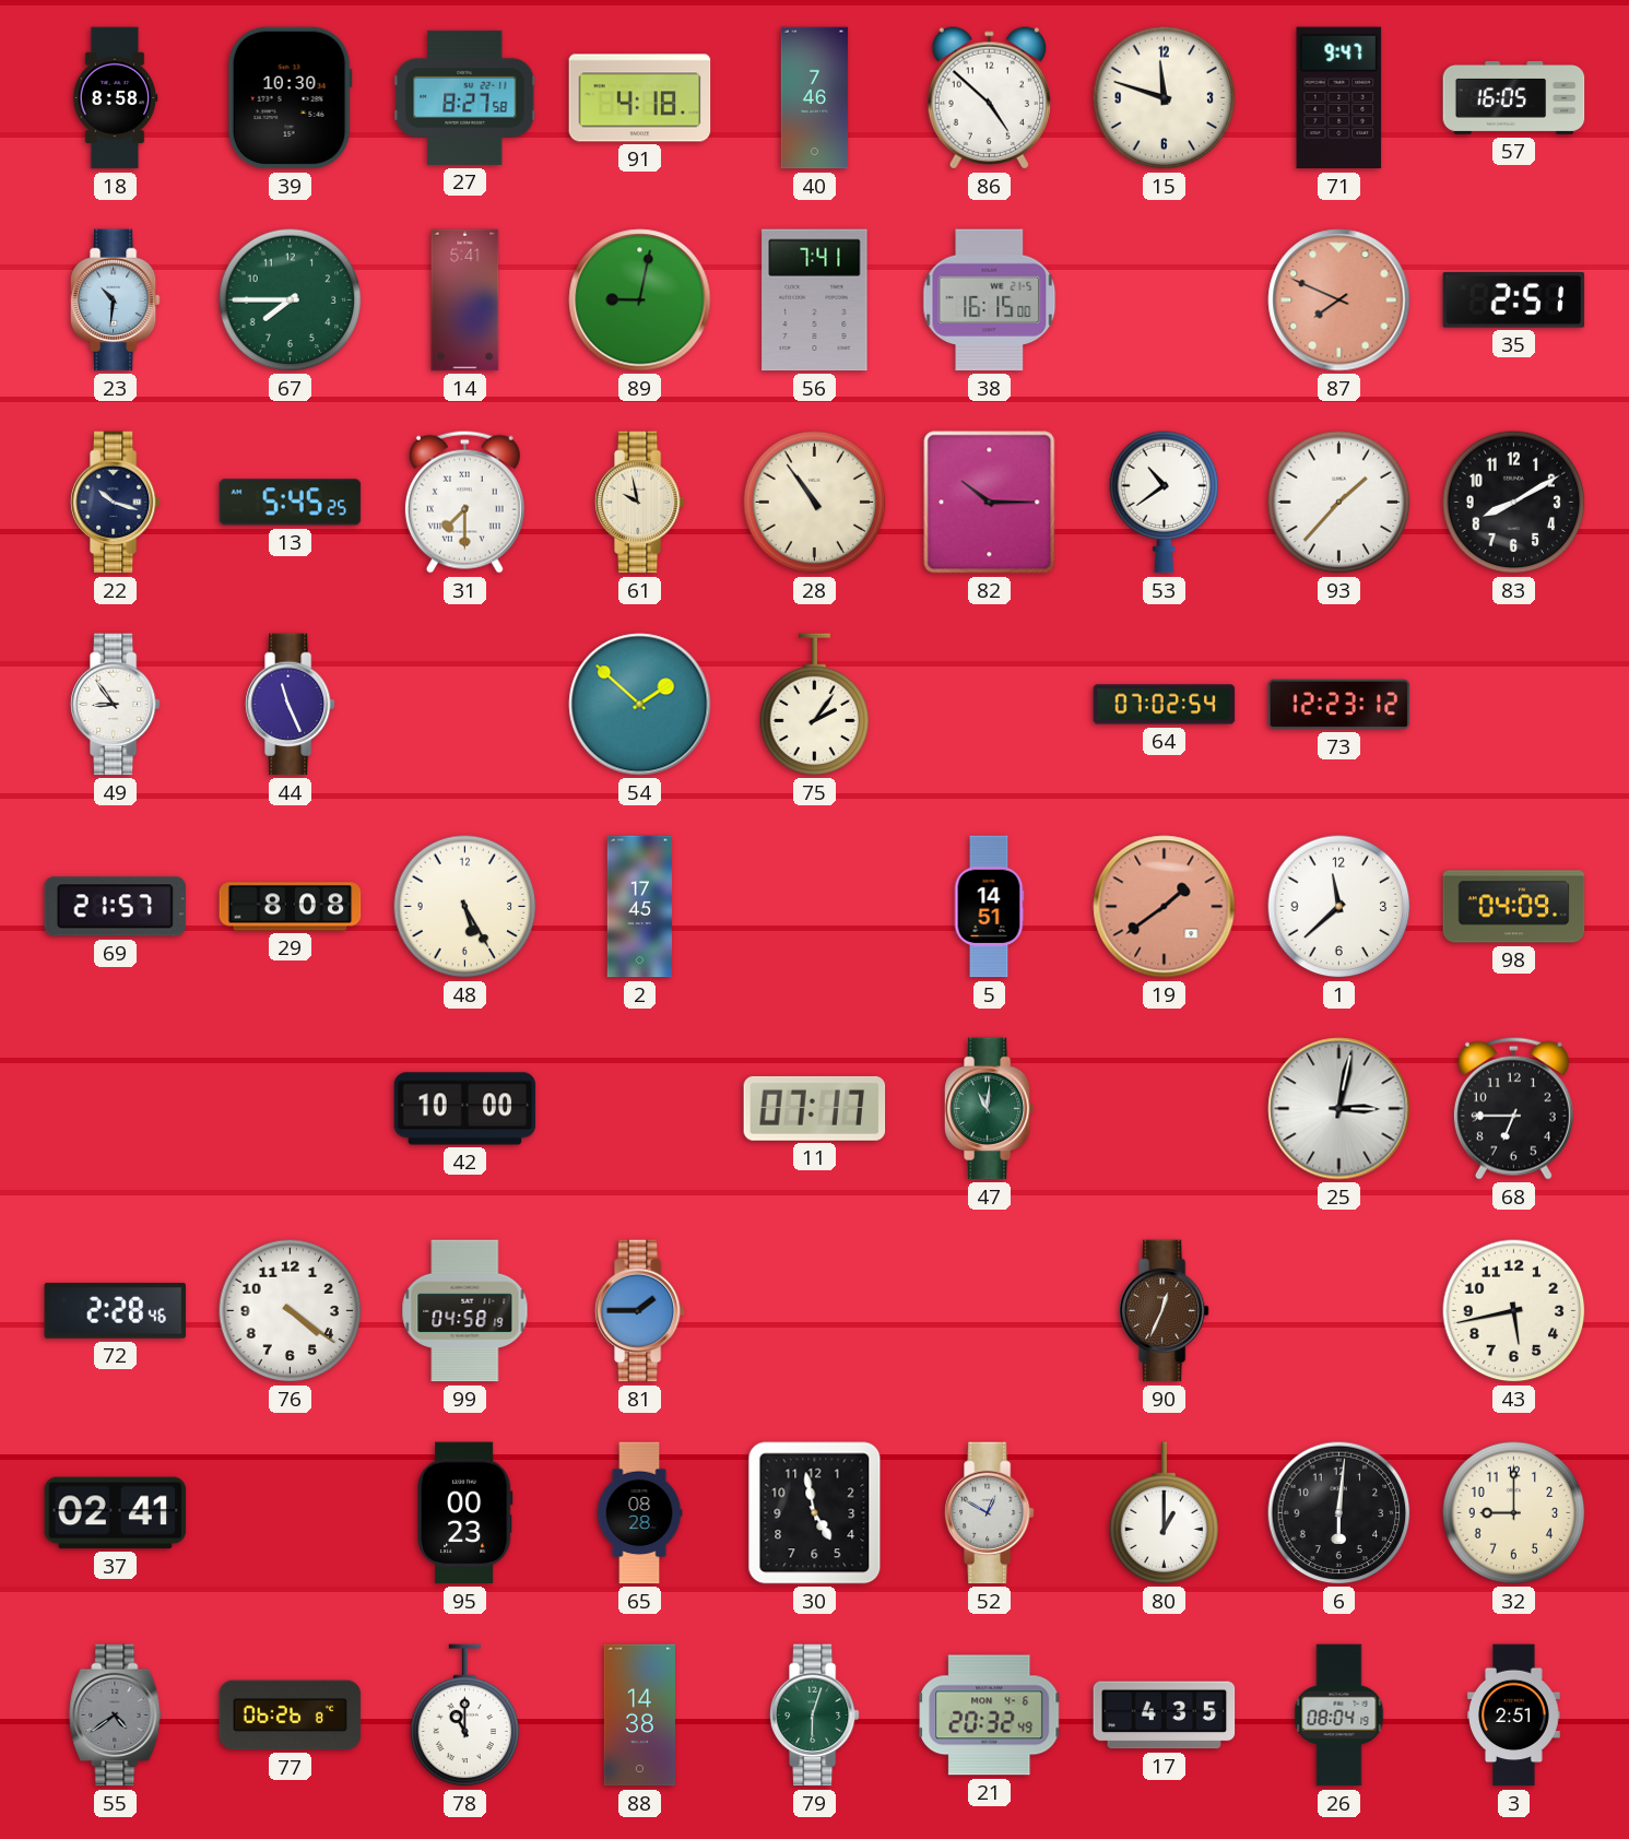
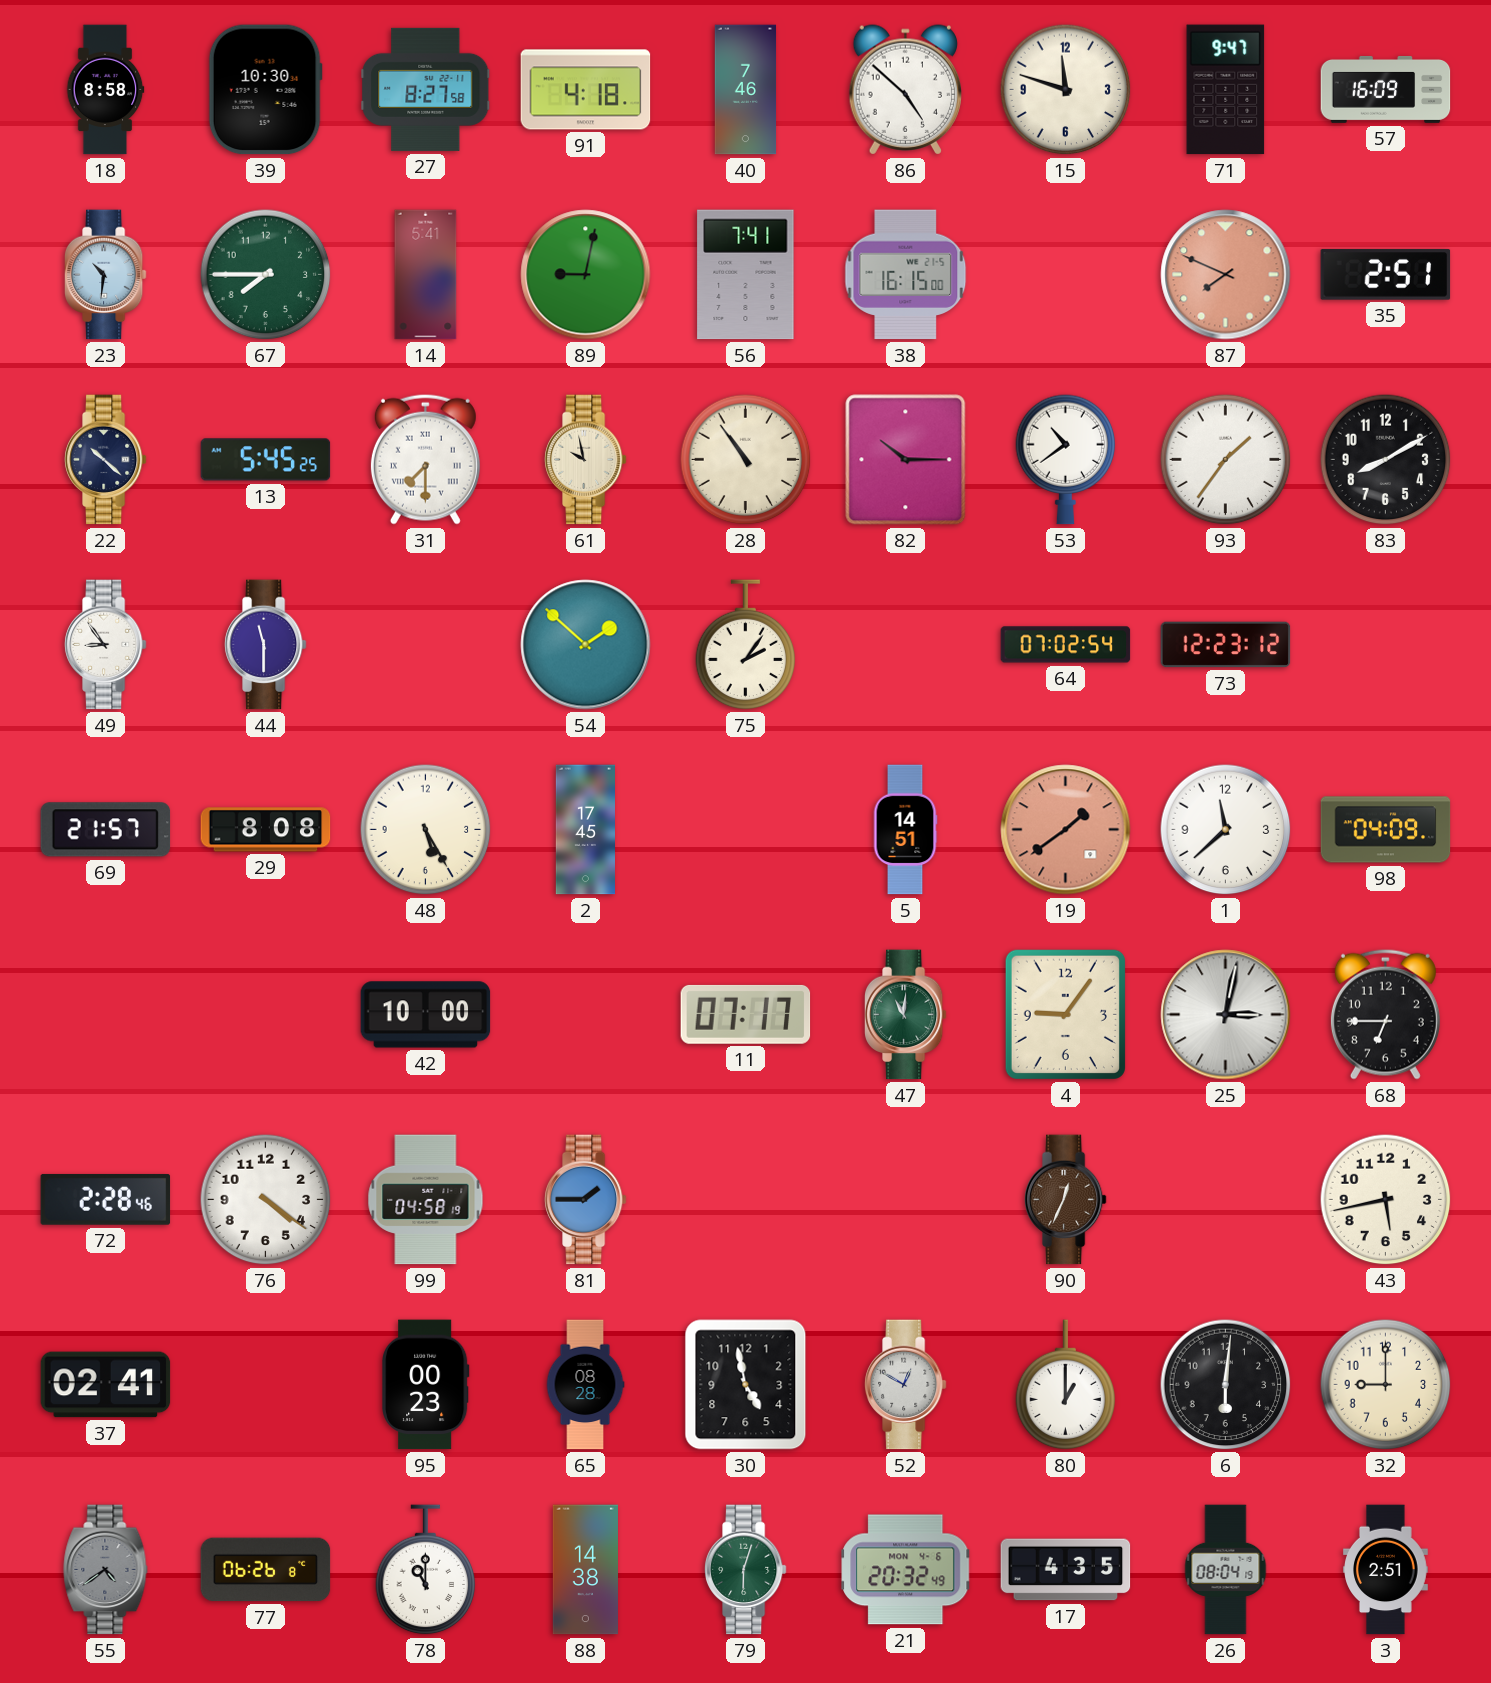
57: 16:05 -> 16:09
22: 10:18 -> 10:22
93: 1:37 -> 1:36
44: 11:26 -> 11:30
4: none -> 9:06
